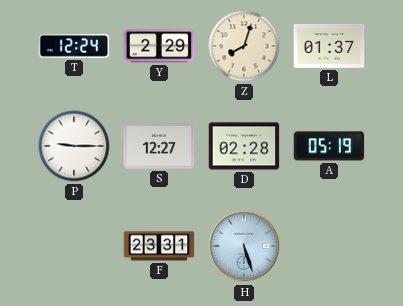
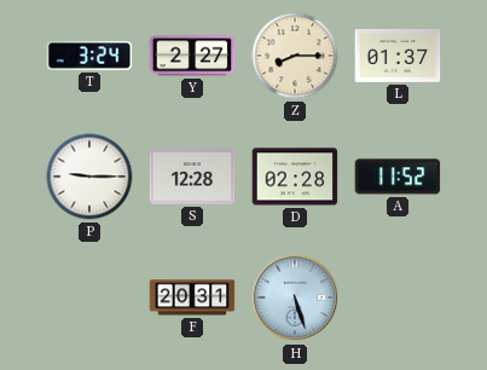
T: 12:24 -> 3:24
Y: 2:29 -> 2:27
Z: 8:03 -> 8:15
S: 12:27 -> 12:28
A: 05:19 -> 11:52
F: 23:31 -> 20:31
